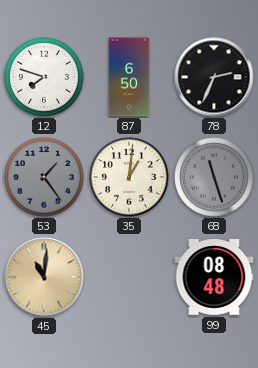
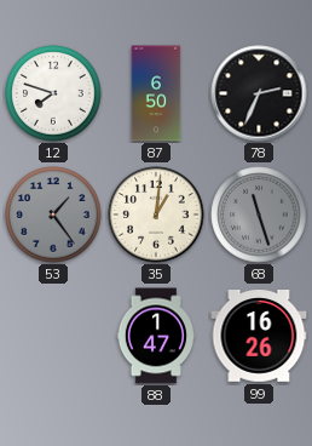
45: 11:01 -> none
88: none -> 1:47
99: 08:48 -> 16:26
